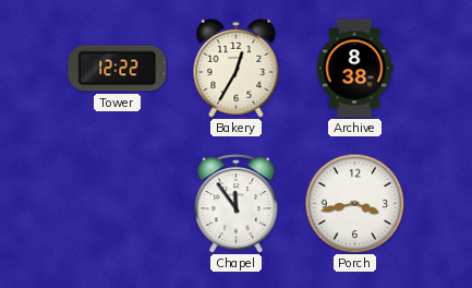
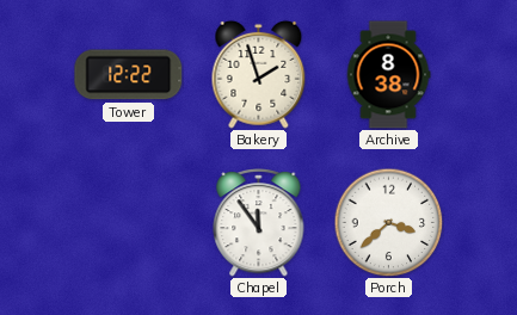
Bakery: 12:35 -> 1:57
Porch: 3:43 -> 3:38
